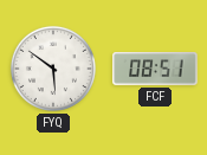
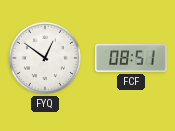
FYQ: 5:51 -> 12:51
